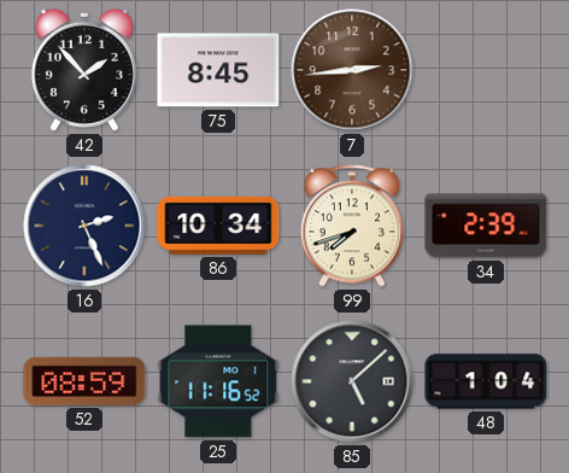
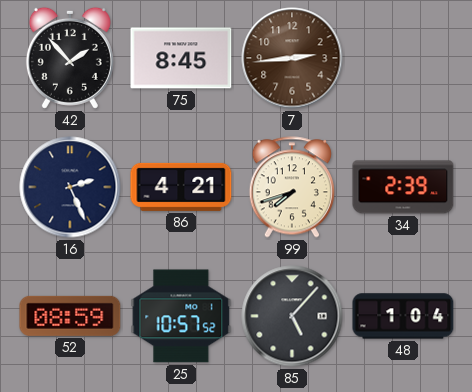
86: 10:34 -> 4:21
25: 11:16 -> 10:57
85: 5:08 -> 5:07
